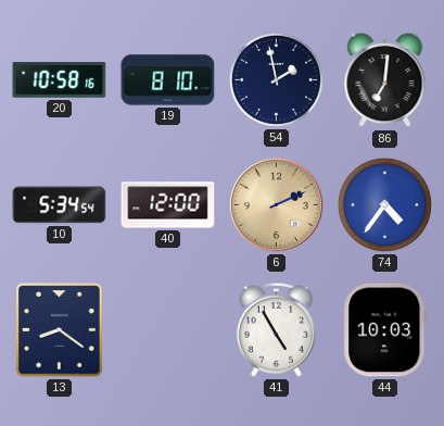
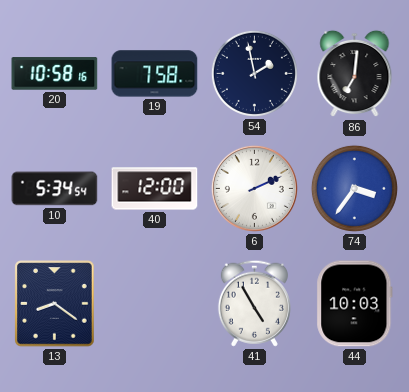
19: 8:10 -> 7:58
6 dial: champagne -> white
74: 4:36 -> 3:36
